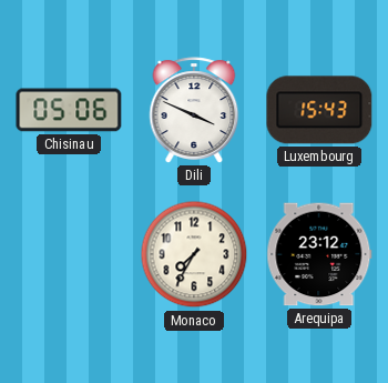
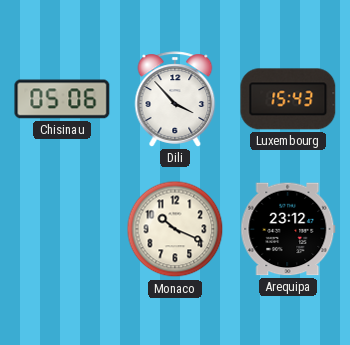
Dili: 3:49 -> 3:53
Monaco: 7:35 -> 10:19
